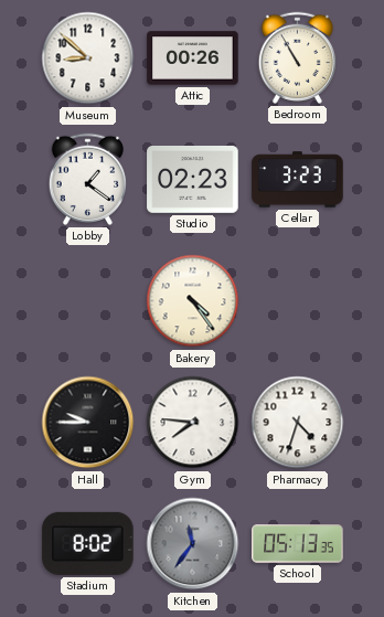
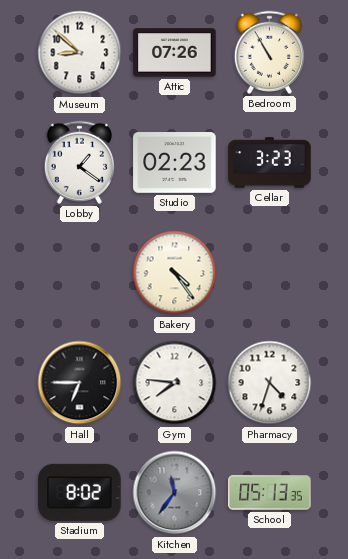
Attic: 00:26 -> 07:26
Hall: 9:45 -> 6:45
